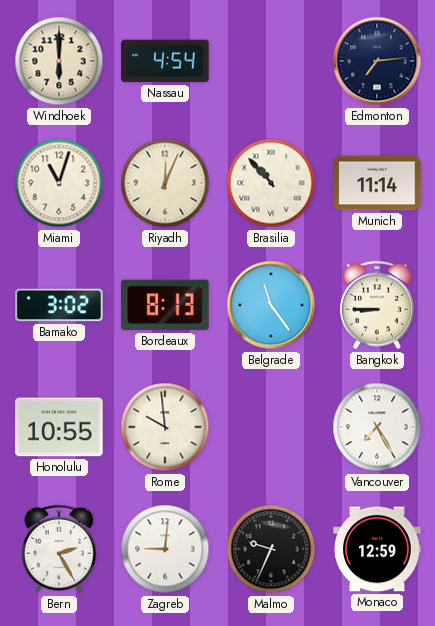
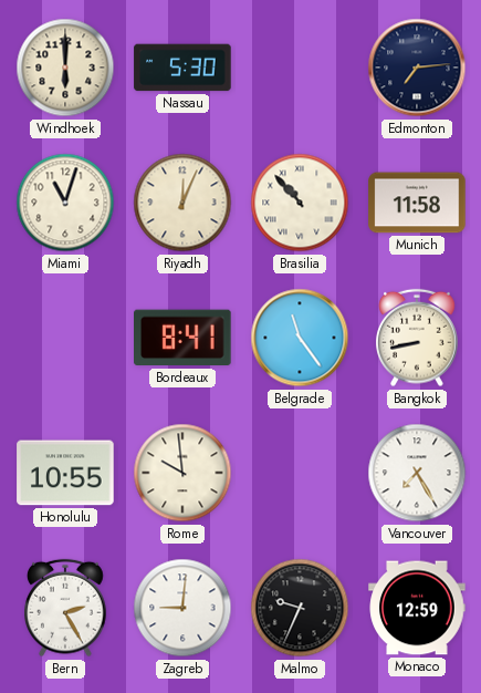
Nassau: 4:54 -> 5:30
Munich: 11:14 -> 11:58
Bamako: 3:02 -> none
Bordeaux: 8:13 -> 8:41
Bangkok: 8:45 -> 8:43
